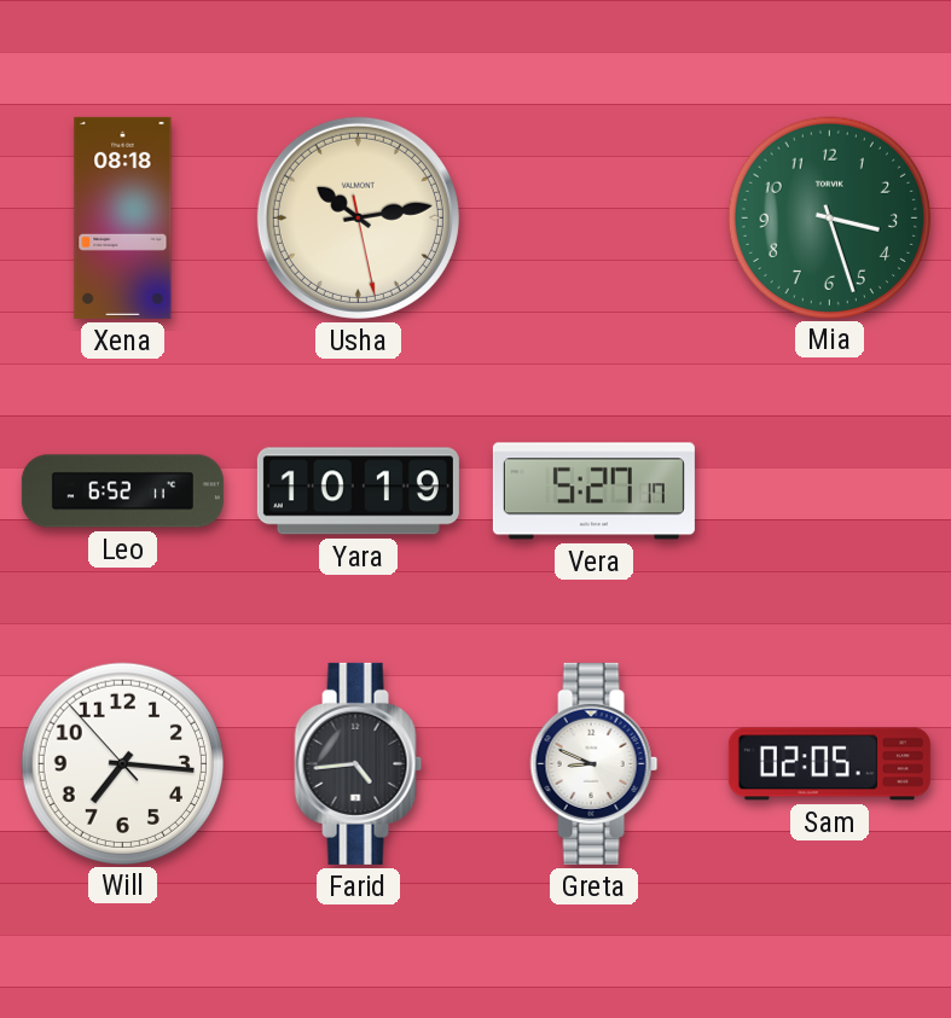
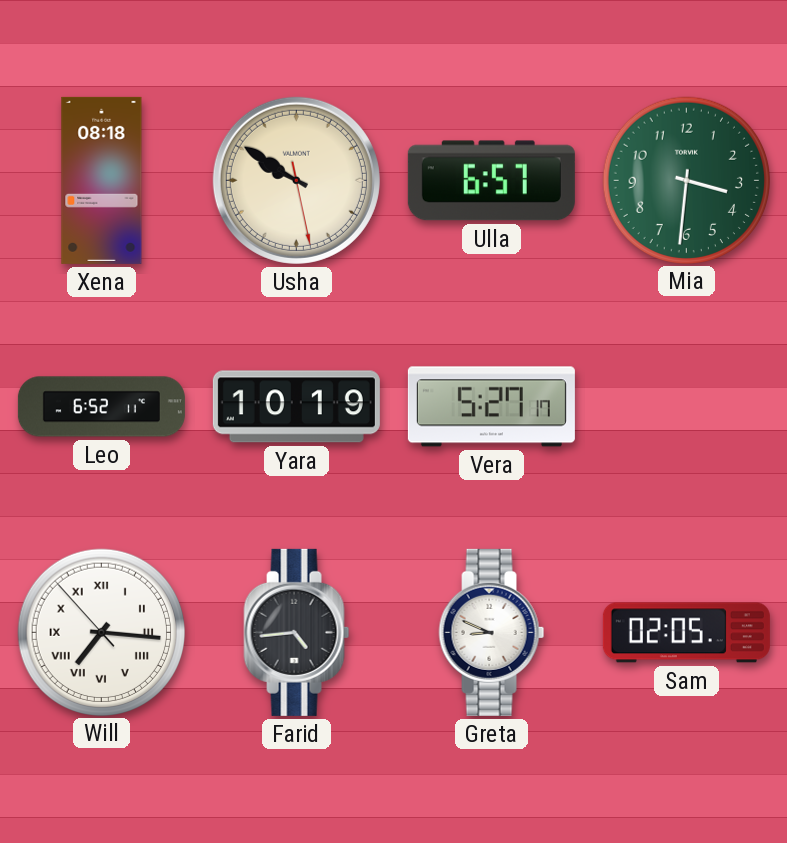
Usha: 10:13 -> 9:50
Ulla: none -> 6:57
Mia: 3:27 -> 3:31
Will numerals: Arabic -> Roman
